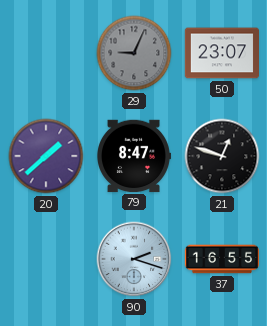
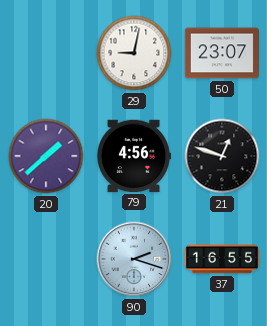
29: 9:04 -> 9:02
29 dial: grey -> white
79: 8:47 -> 4:56
